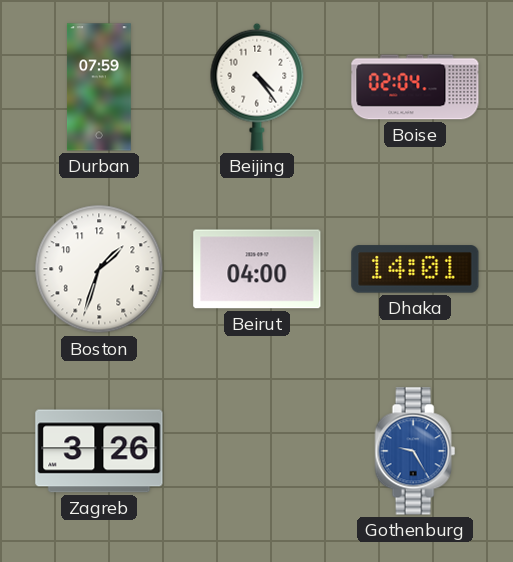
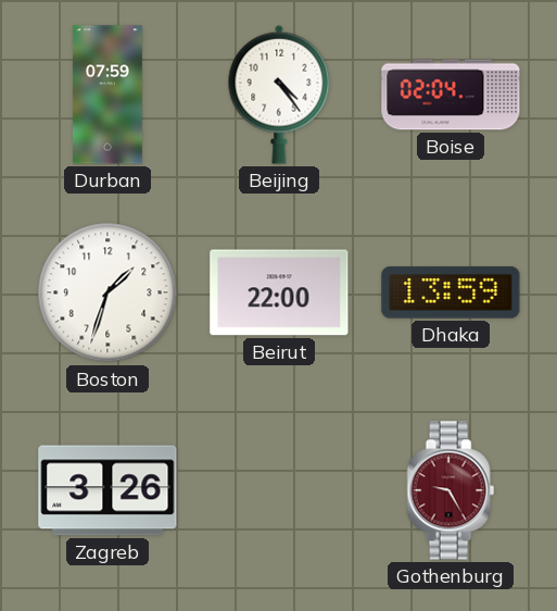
Beirut: 04:00 -> 22:00
Dhaka: 14:01 -> 13:59
Gothenburg dial: blue -> burgundy
